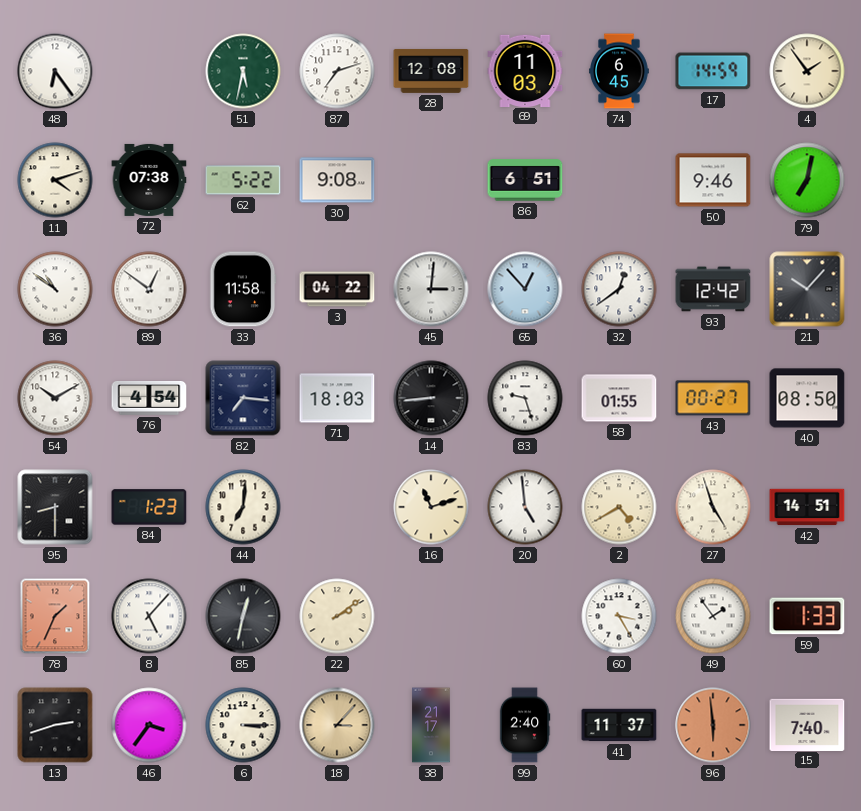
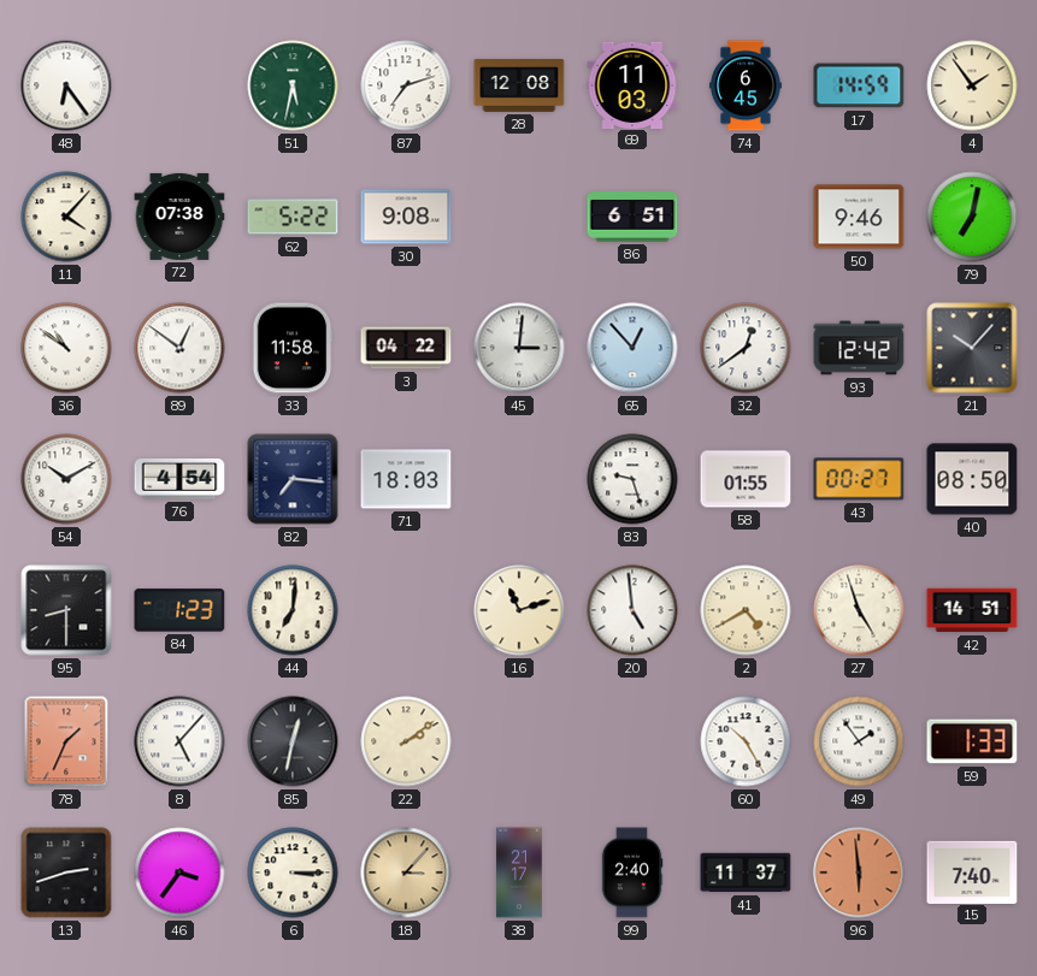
11: 4:12 -> 4:07
14: 8:44 -> none
60: 3:25 -> 10:25
